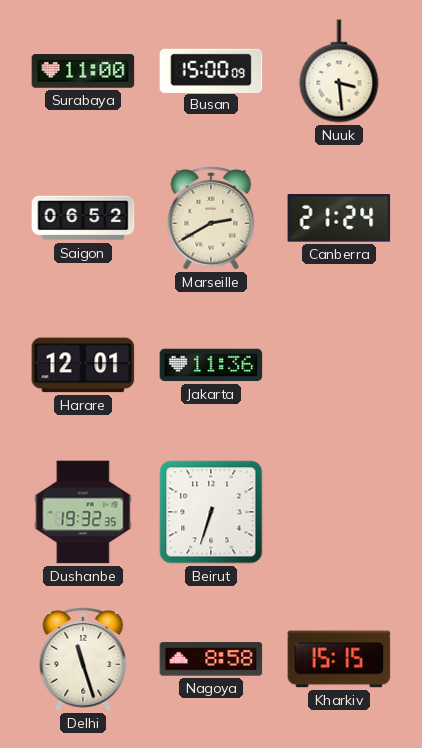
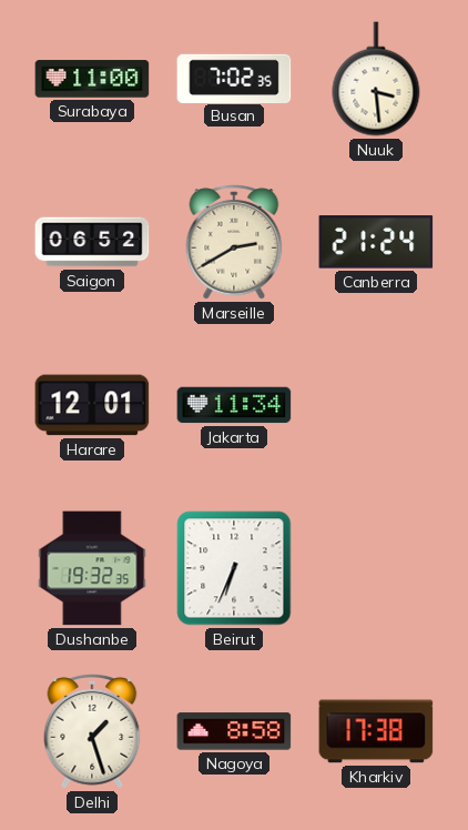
Busan: 15:00 -> 7:02
Jakarta: 11:36 -> 11:34
Beirut: 6:33 -> 6:34
Delhi: 11:27 -> 1:27
Kharkiv: 15:15 -> 17:38
